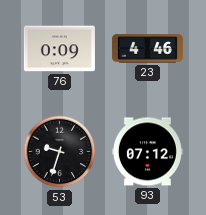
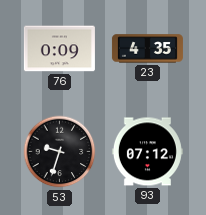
23: 4:46 -> 4:35
